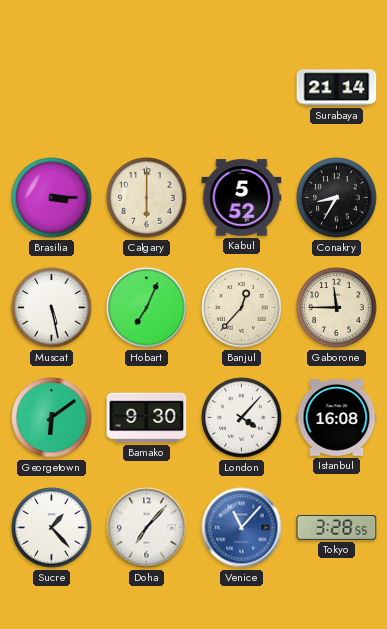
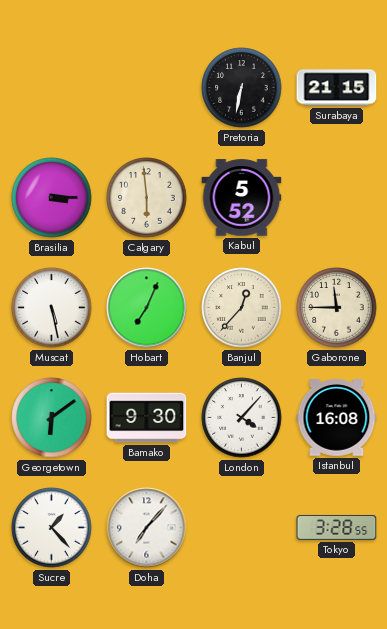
Pretoria: none -> 6:32
Surabaya: 21:14 -> 21:15
Calgary: 6:00 -> 5:59
Conakry: 8:35 -> none
Venice: 11:07 -> none
